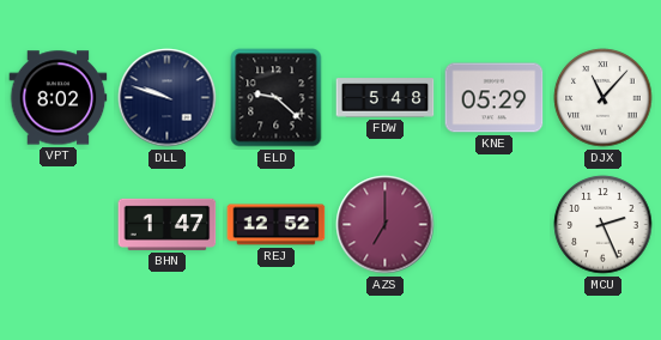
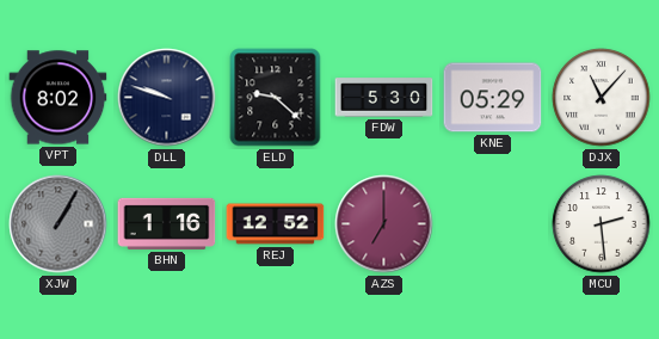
FDW: 5:48 -> 5:30
XJW: none -> 1:05
BHN: 1:47 -> 1:16
MCU: 2:26 -> 2:29
